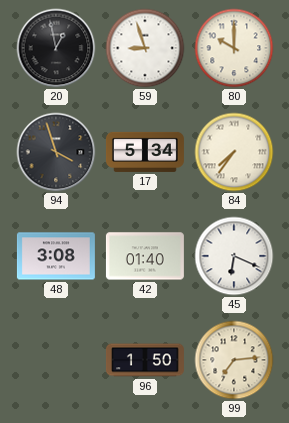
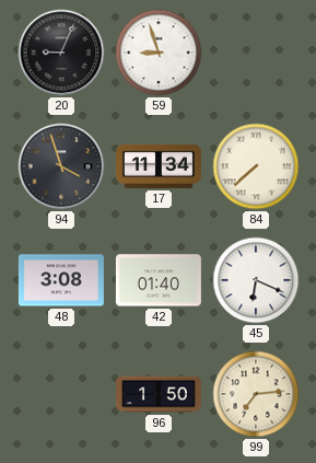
20: 12:58 -> 9:04
80: 10:00 -> none
17: 5:34 -> 11:34
84: 7:36 -> 7:38
